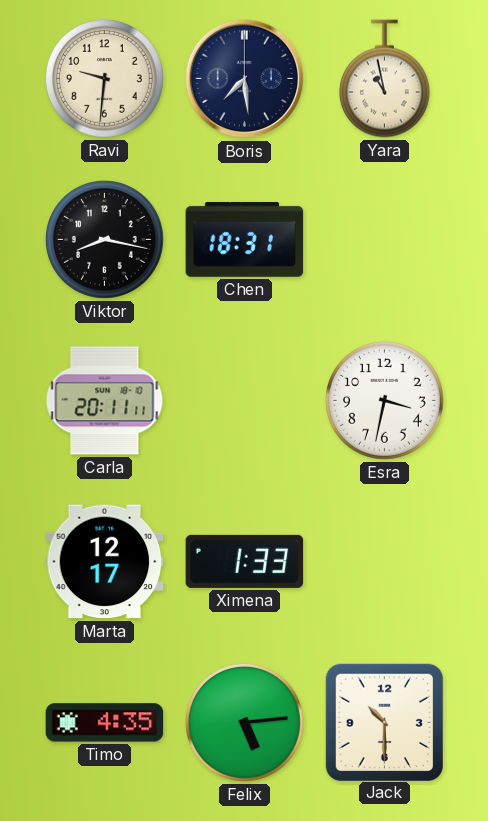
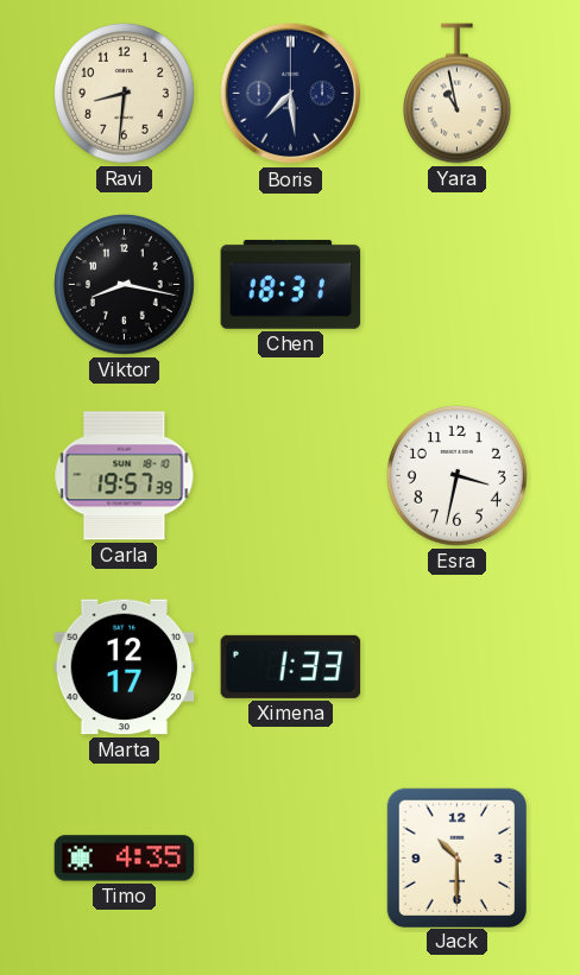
Ravi: 9:31 -> 8:31
Carla: 20:11 -> 19:57
Felix: 5:14 -> none
